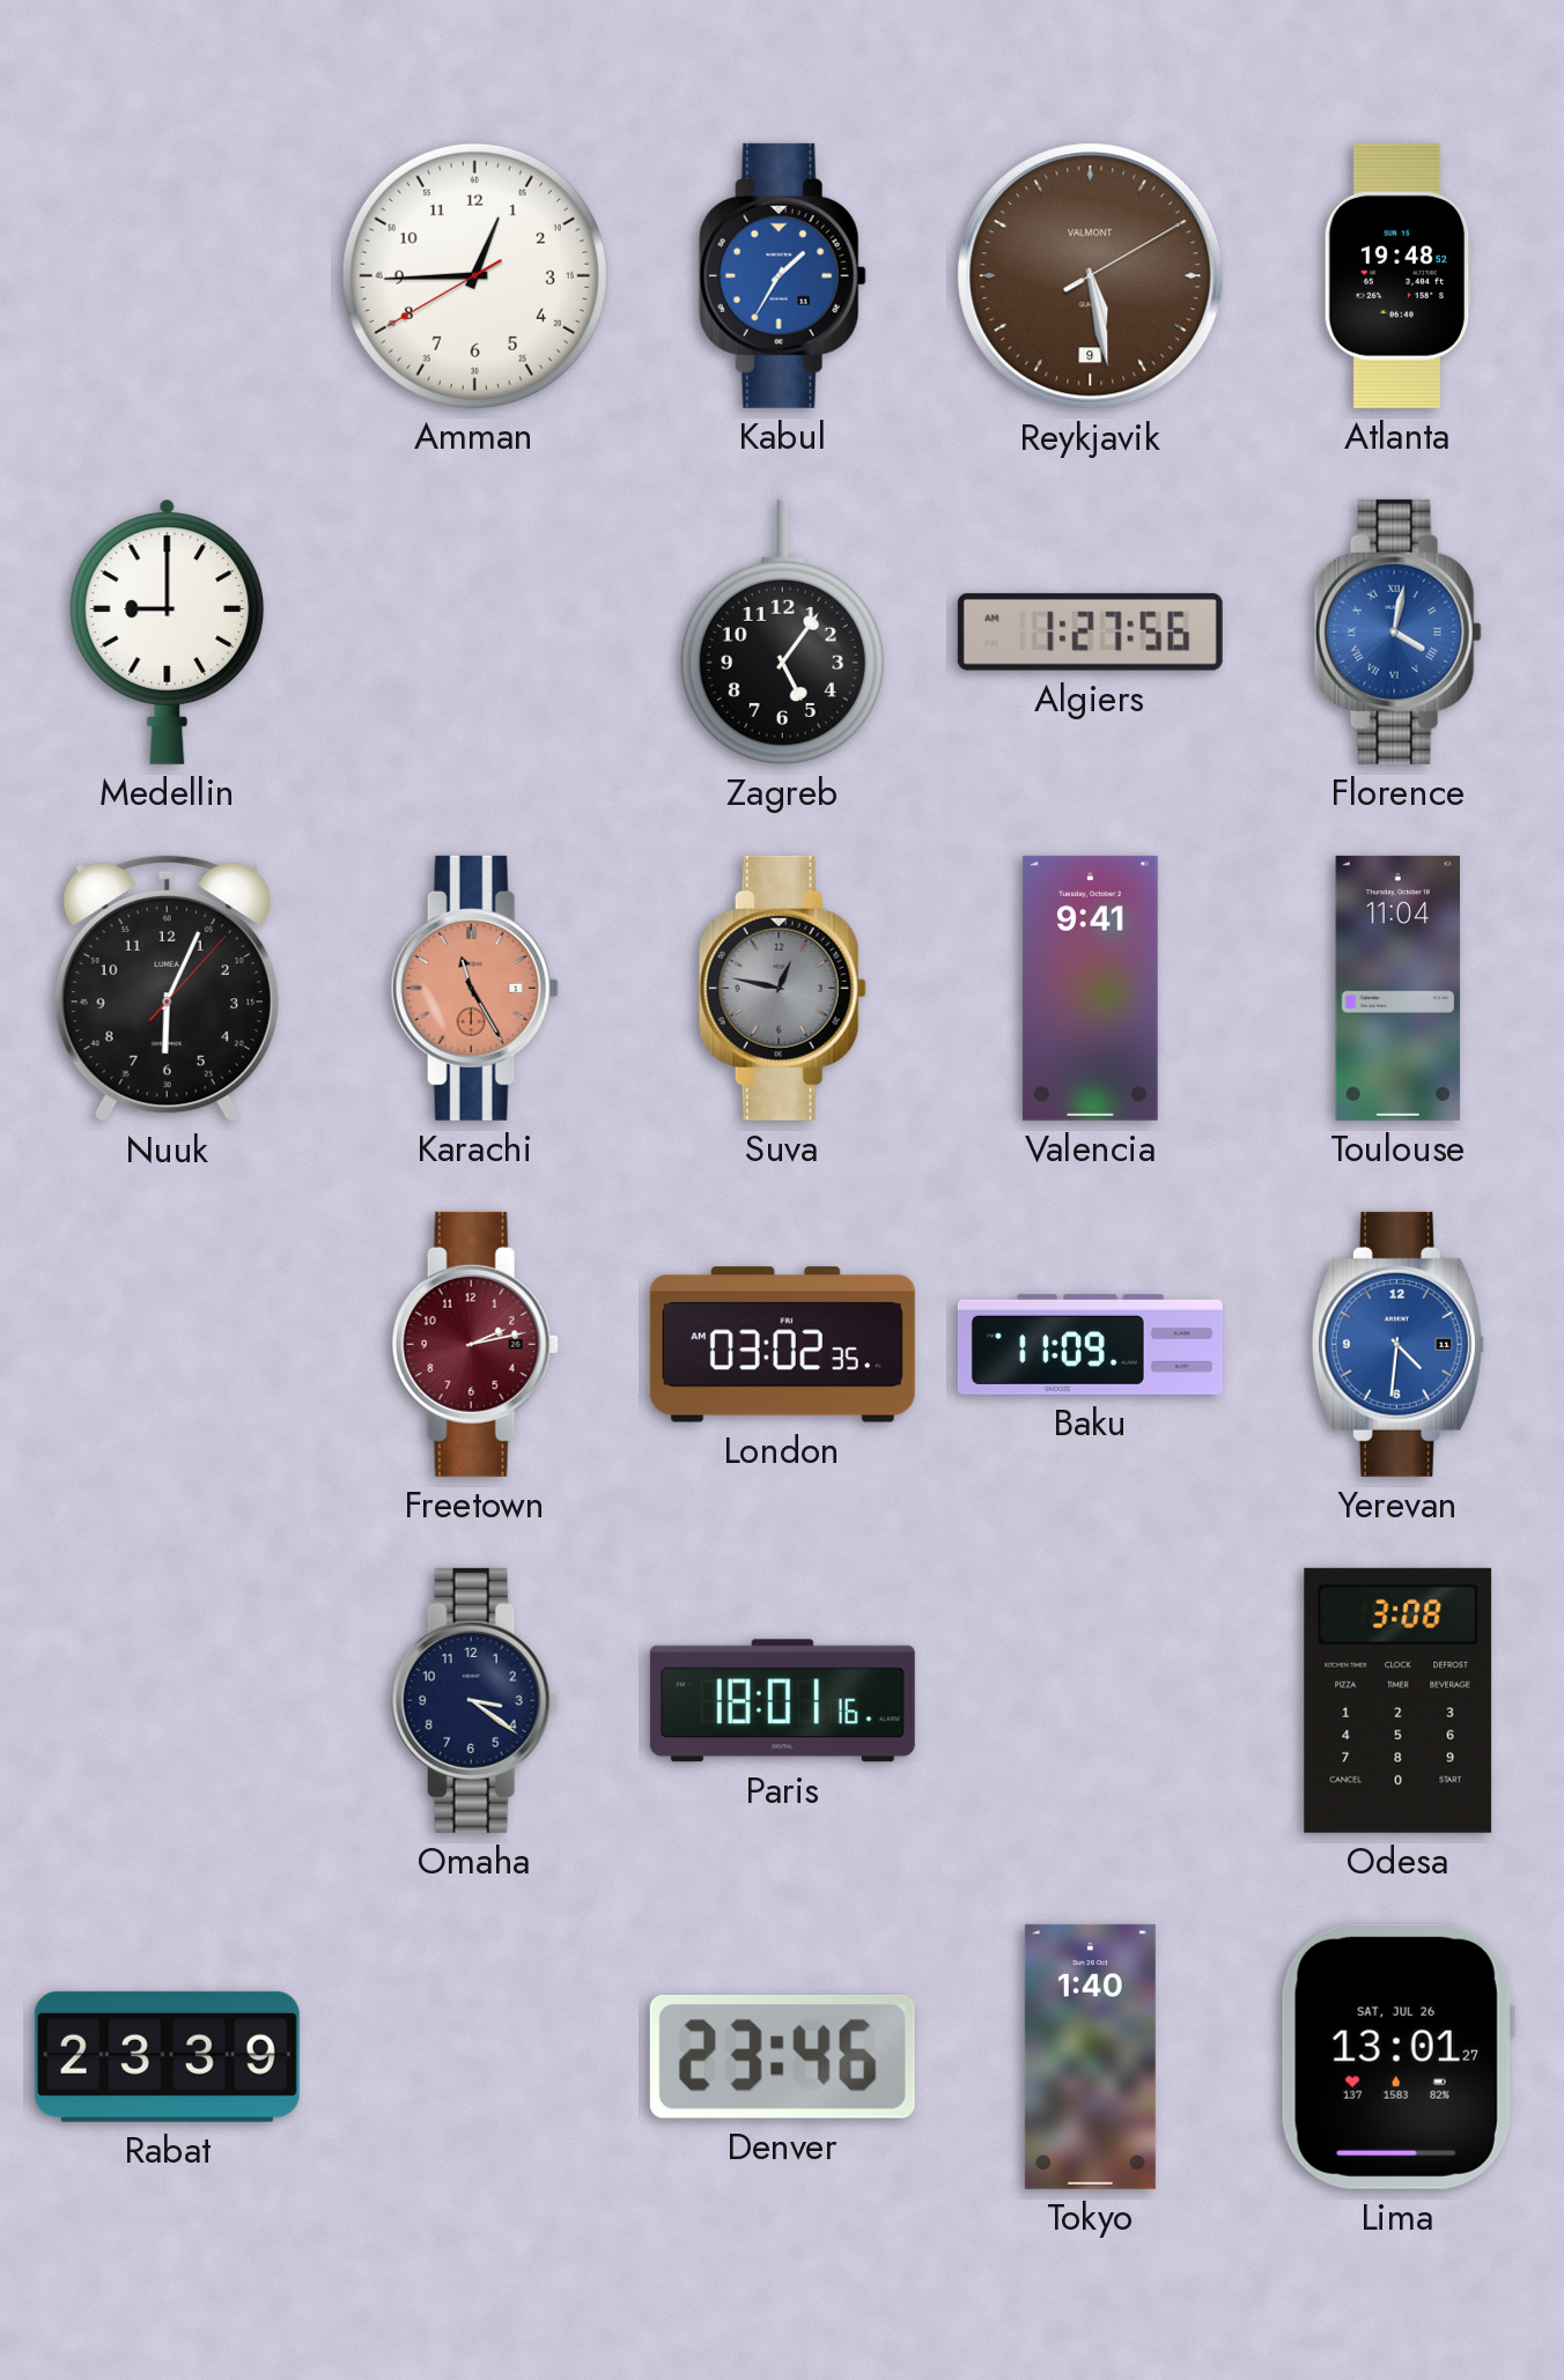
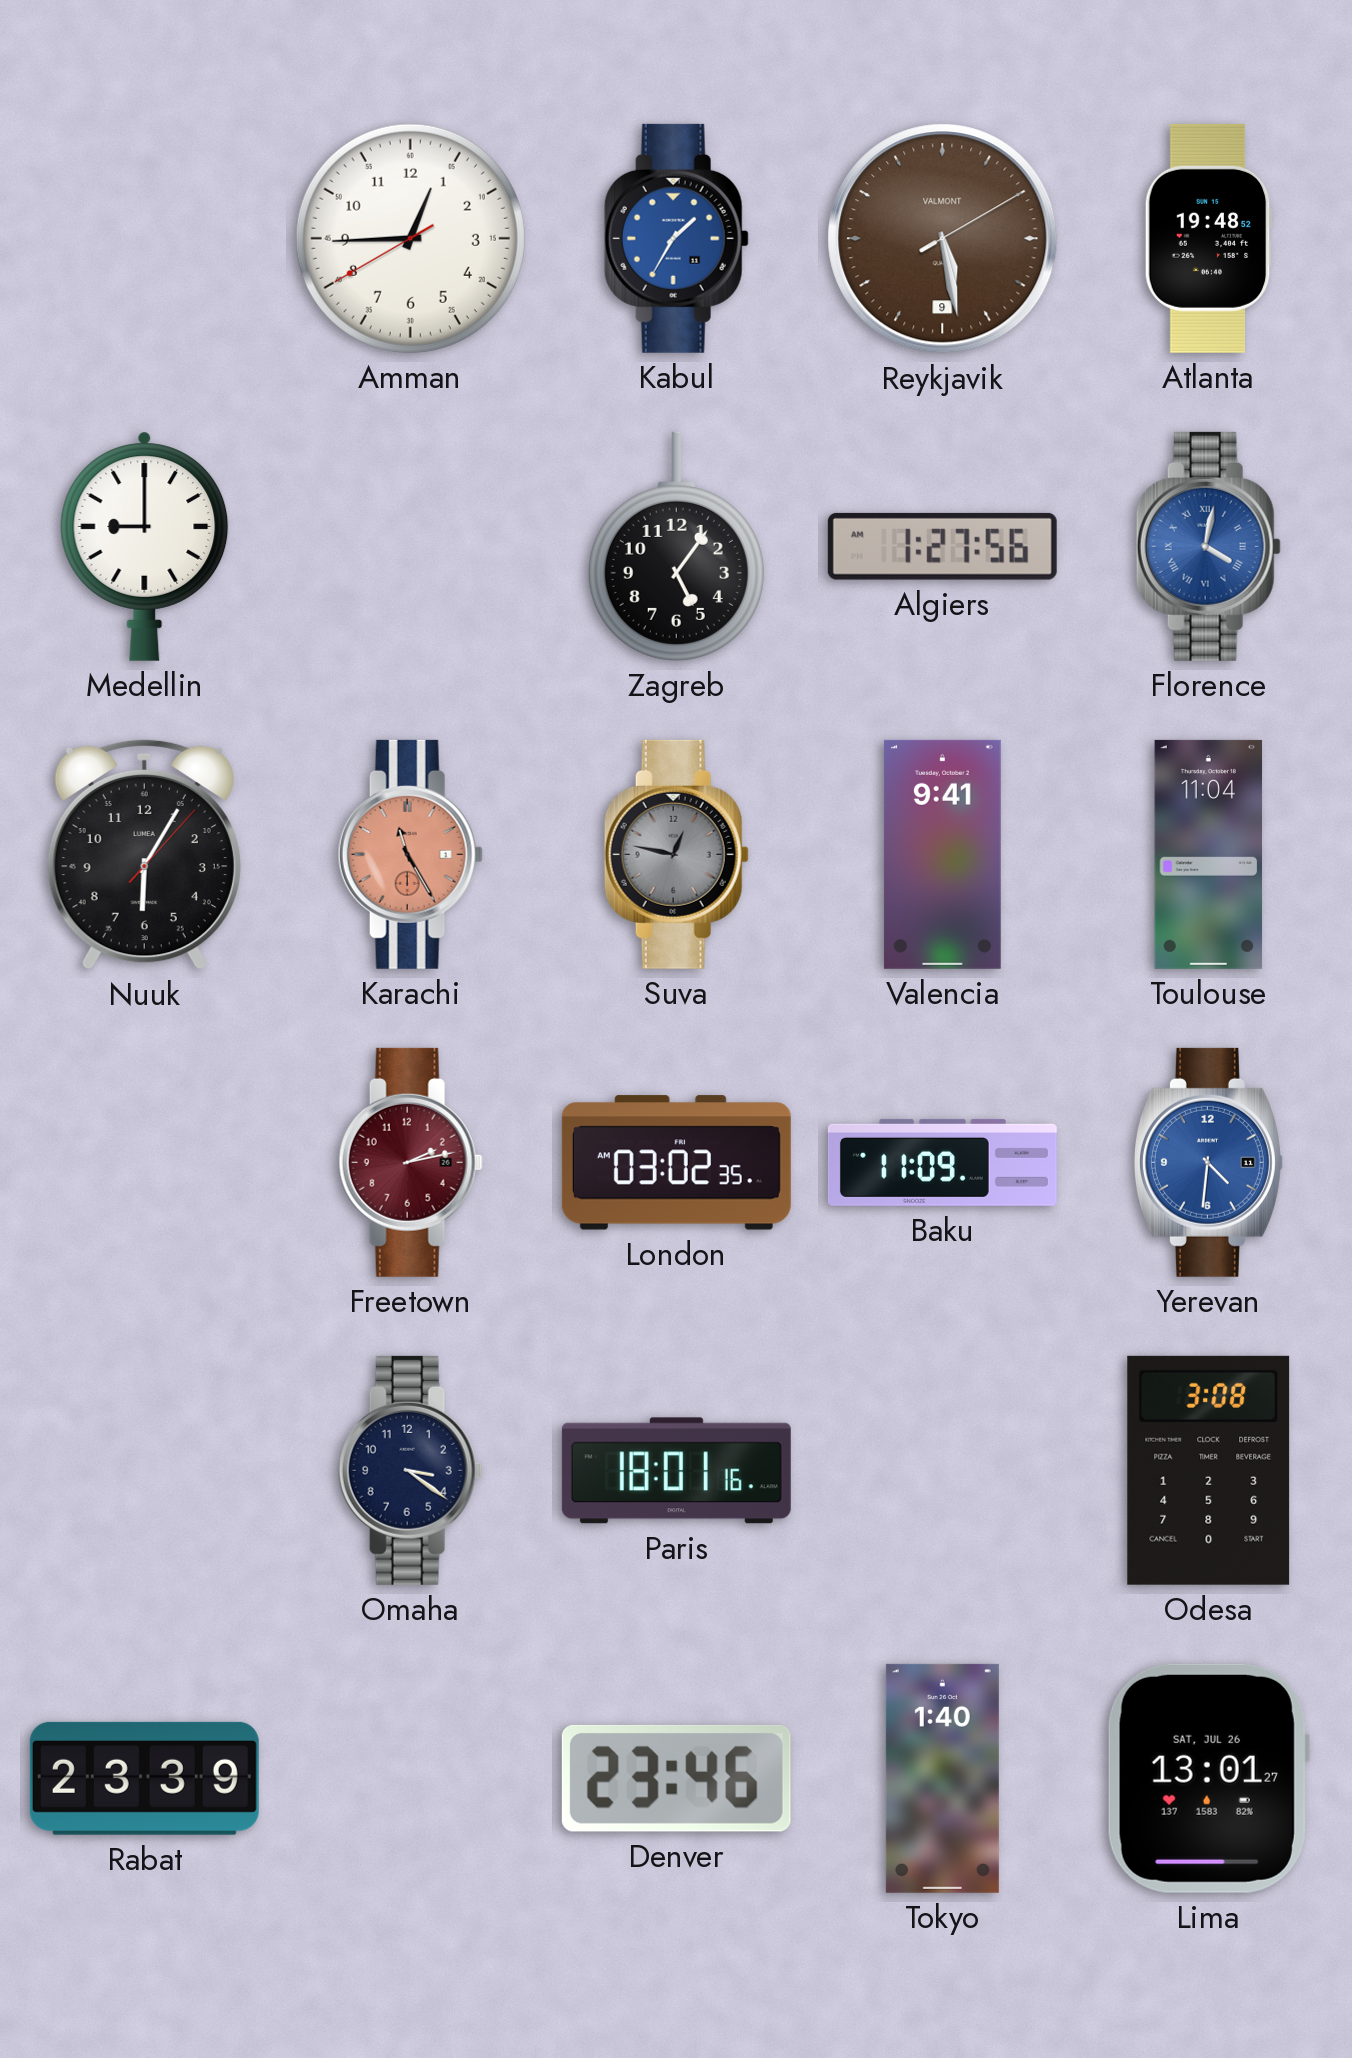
Nuuk: 6:04 -> 6:05
